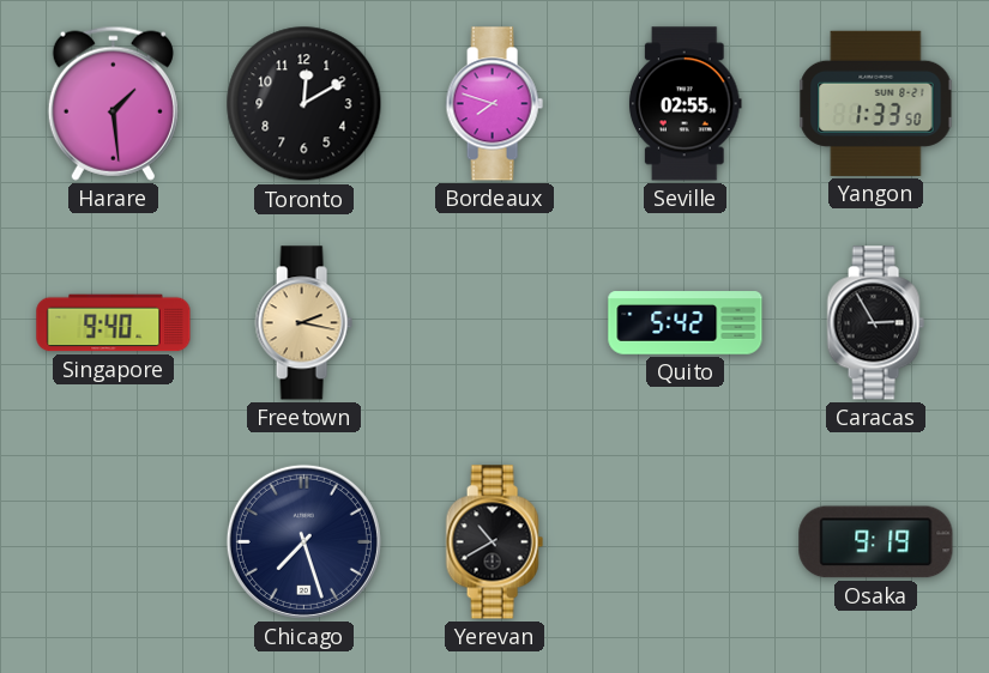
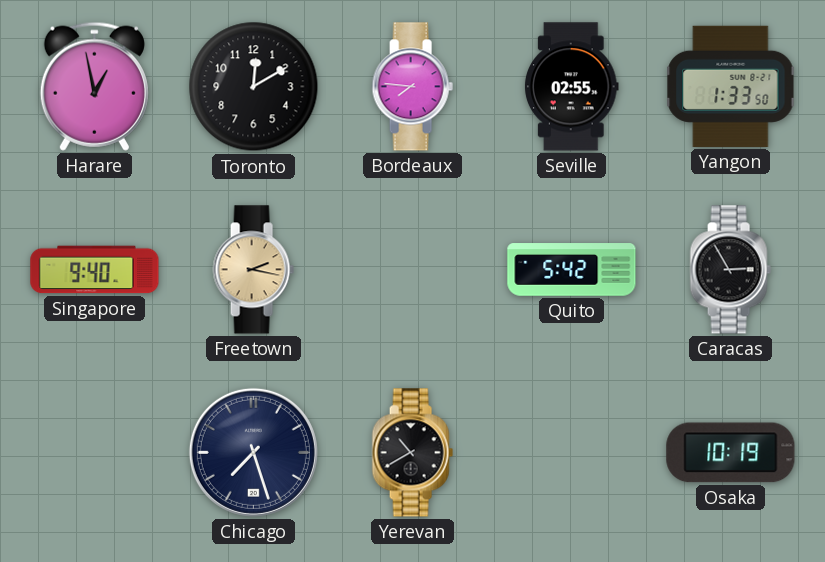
Harare: 1:29 -> 12:58
Bordeaux: 7:48 -> 7:46
Osaka: 9:19 -> 10:19
